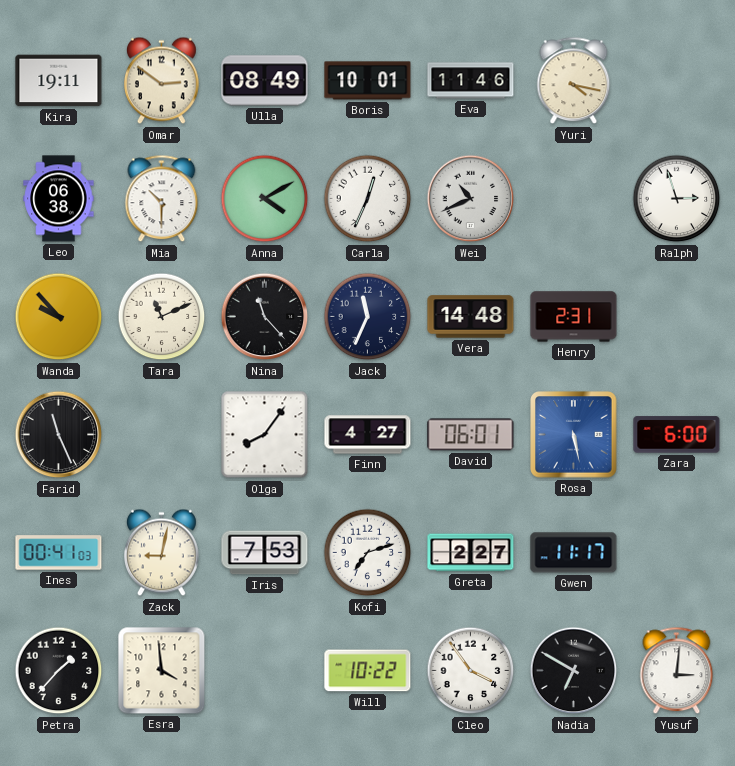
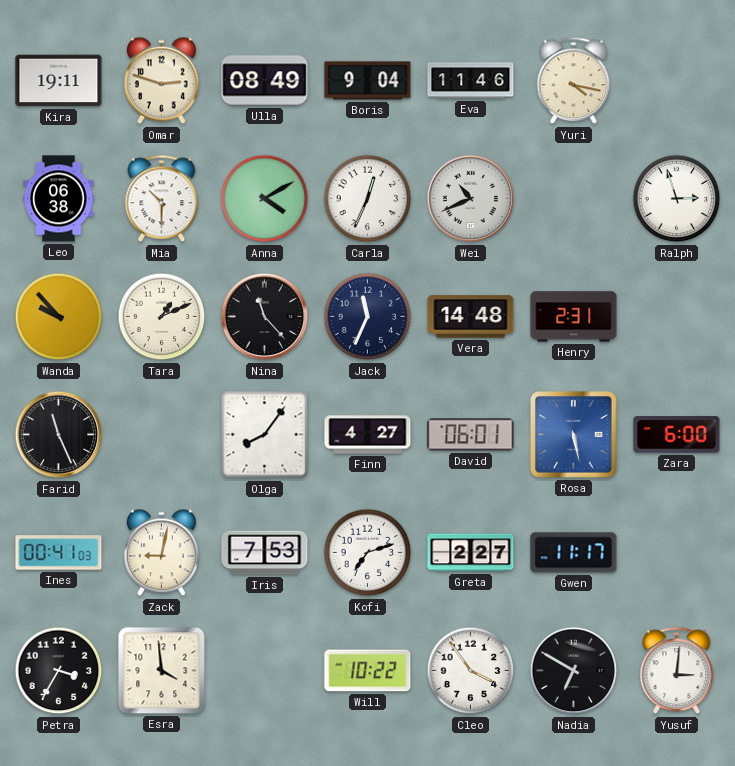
Omar: 2:51 -> 2:48
Boris: 10:01 -> 9:04
Tara: 11:11 -> 1:11
Petra: 1:37 -> 3:35
